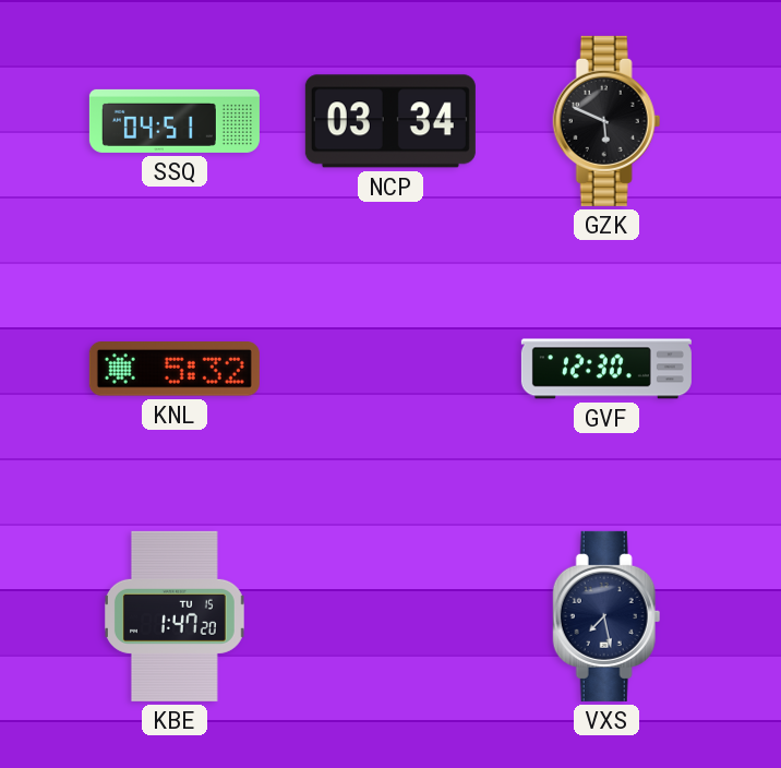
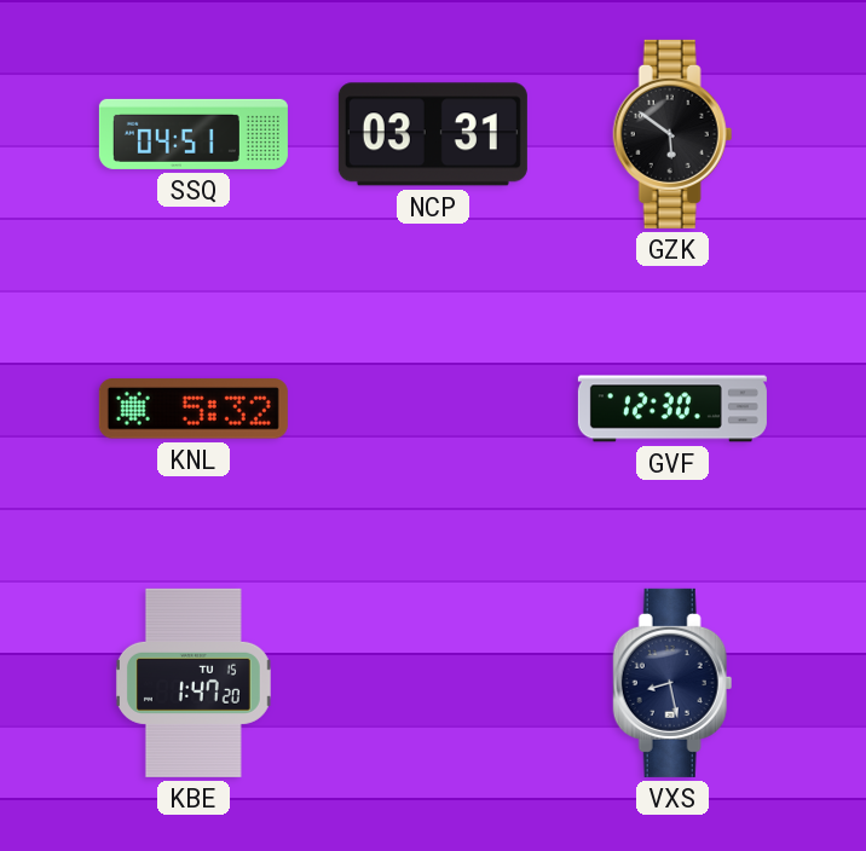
NCP: 03:34 -> 03:31
GZK: 5:49 -> 5:51
VXS: 7:28 -> 8:28
